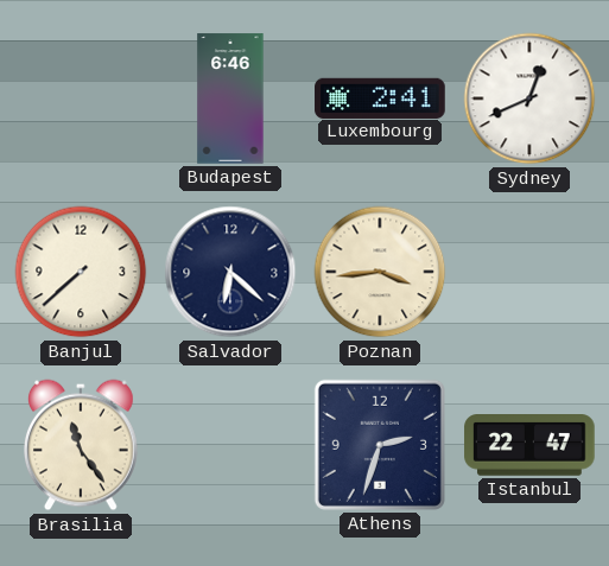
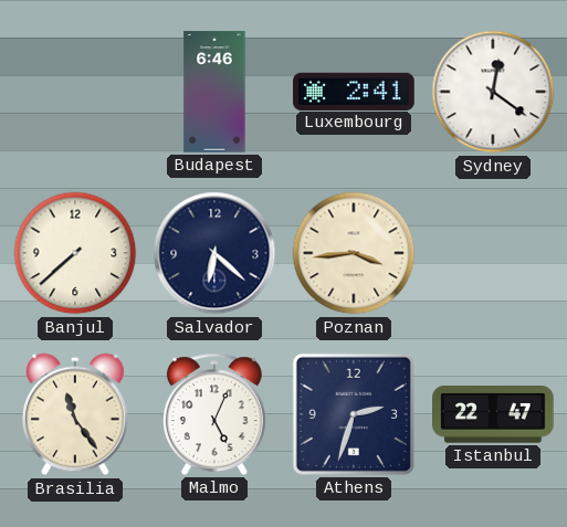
Sydney: 12:41 -> 12:21
Malmo: none -> 5:04
